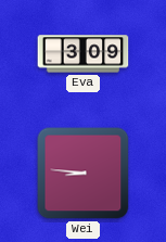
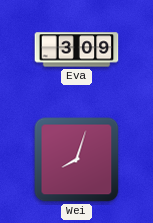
Wei: 8:46 -> 8:03
